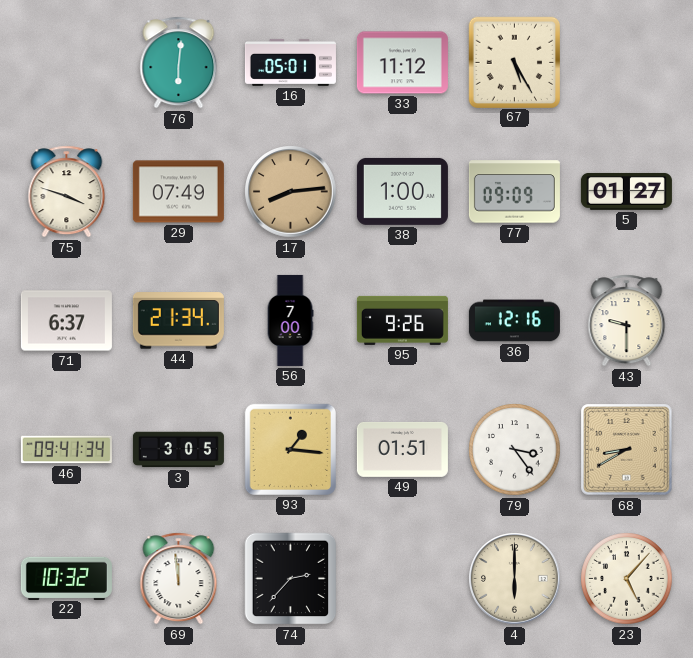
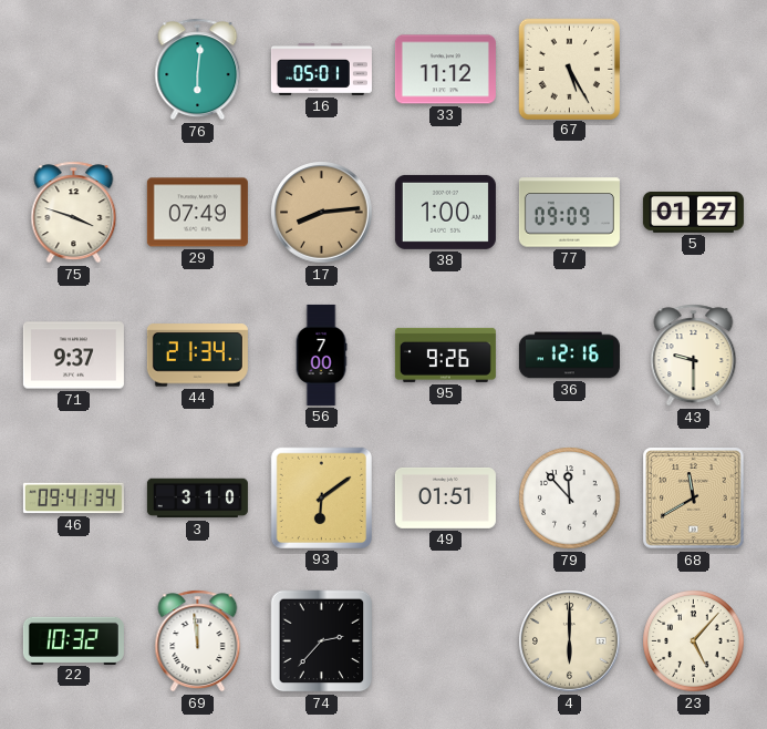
71: 6:37 -> 9:37
3: 3:05 -> 3:10
93: 1:16 -> 6:09
79: 3:24 -> 11:53
68: 8:40 -> 11:40
